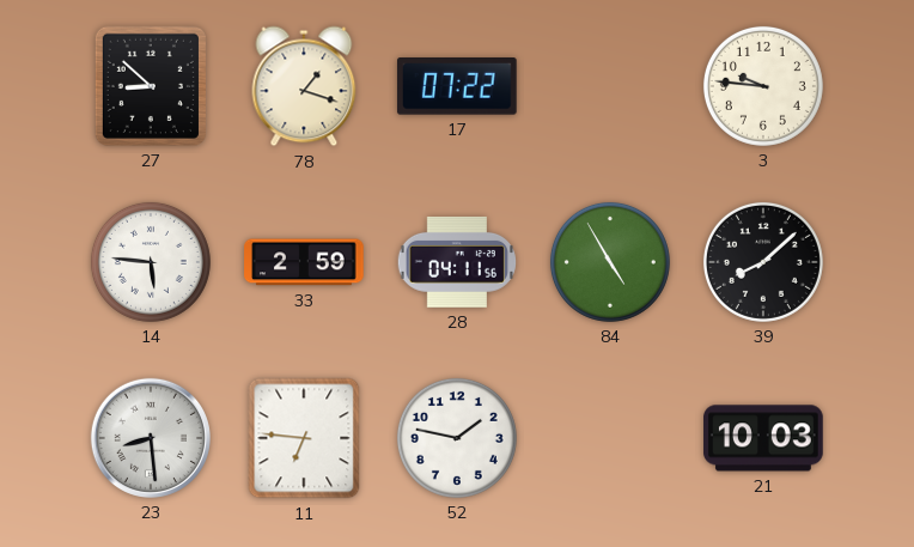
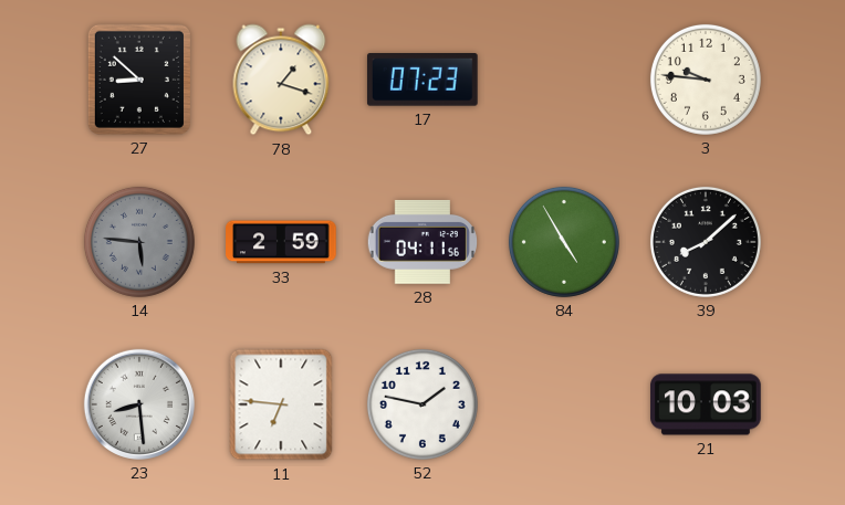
17: 07:22 -> 07:23
14 dial: white -> grey
